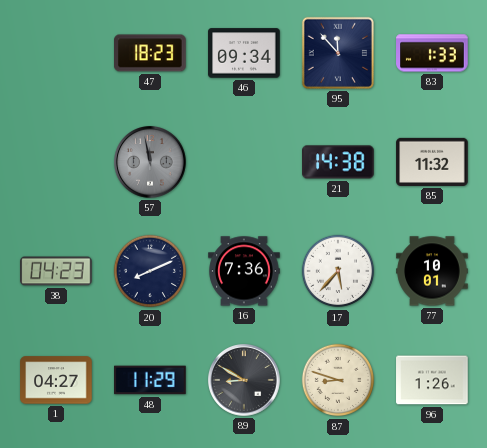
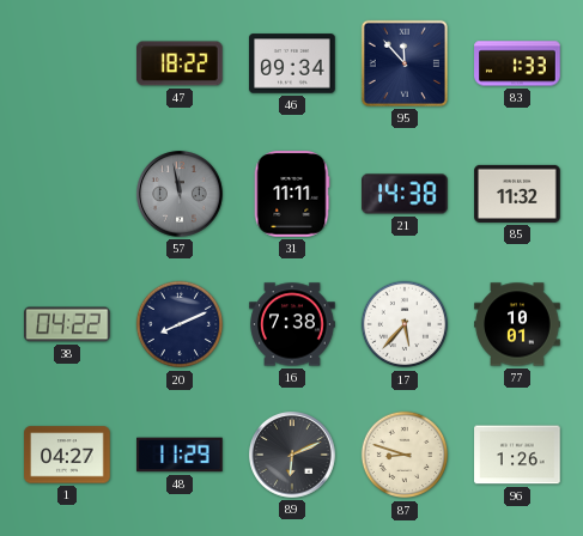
47: 18:23 -> 18:22
31: none -> 11:11
38: 04:23 -> 04:22
16: 7:36 -> 7:38
89: 8:50 -> 6:11
